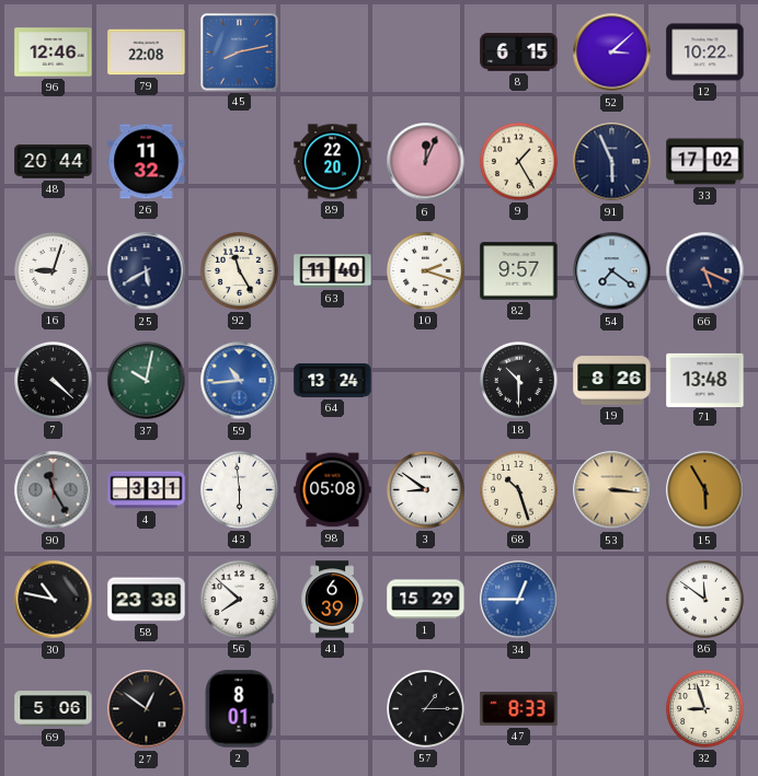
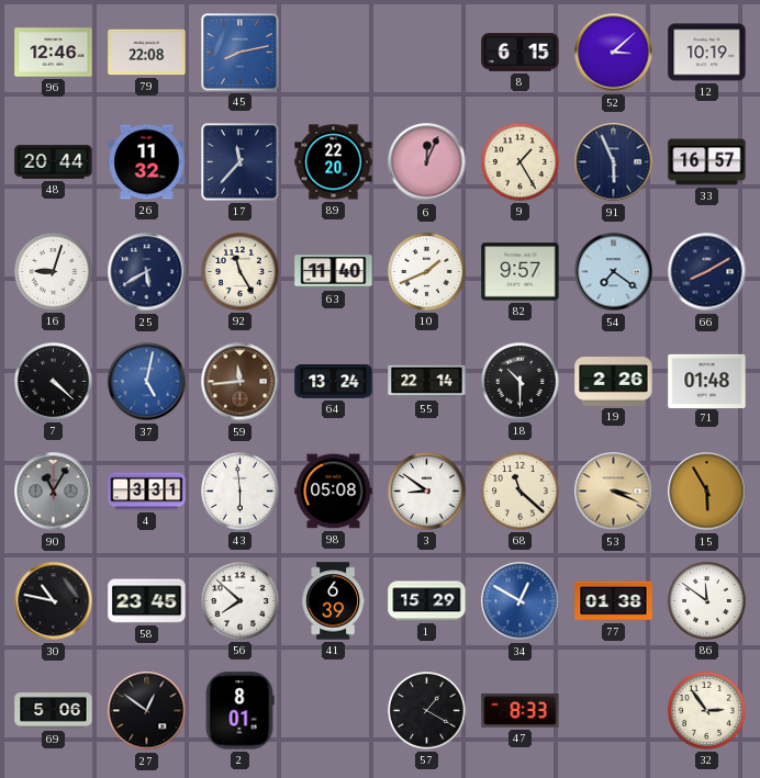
12: 10:22 -> 10:19
17: none -> 11:37
33: 17:02 -> 16:57
10: 2:18 -> 1:41
66: 5:19 -> 8:10
37: 10:02 -> 5:02
37 dial: green -> blue
59: 10:44 -> 11:44
59 dial: blue -> brown
55: none -> 22:14
19: 8:26 -> 2:26
71: 13:48 -> 01:48
90: 11:25 -> 11:05
68: 10:27 -> 11:22
53: 3:16 -> 3:19
58: 23:38 -> 23:45
34: 12:45 -> 12:50
77: none -> 01:38
57: 1:15 -> 1:20
32: 8:57 -> 2:54
